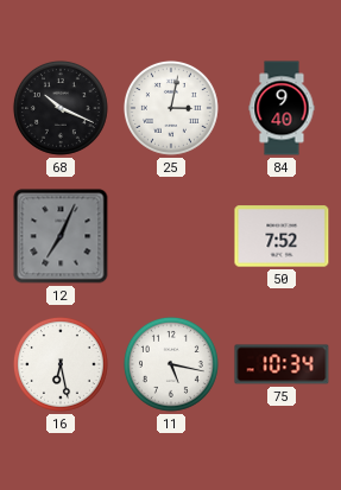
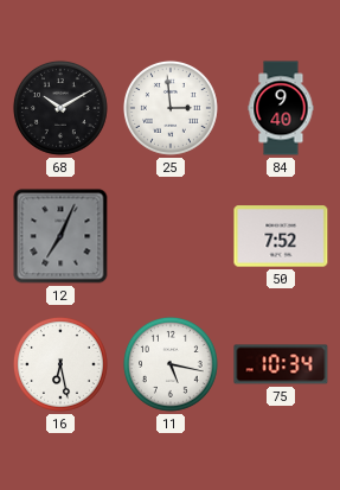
68: 10:19 -> 10:10
25: 3:02 -> 2:59
